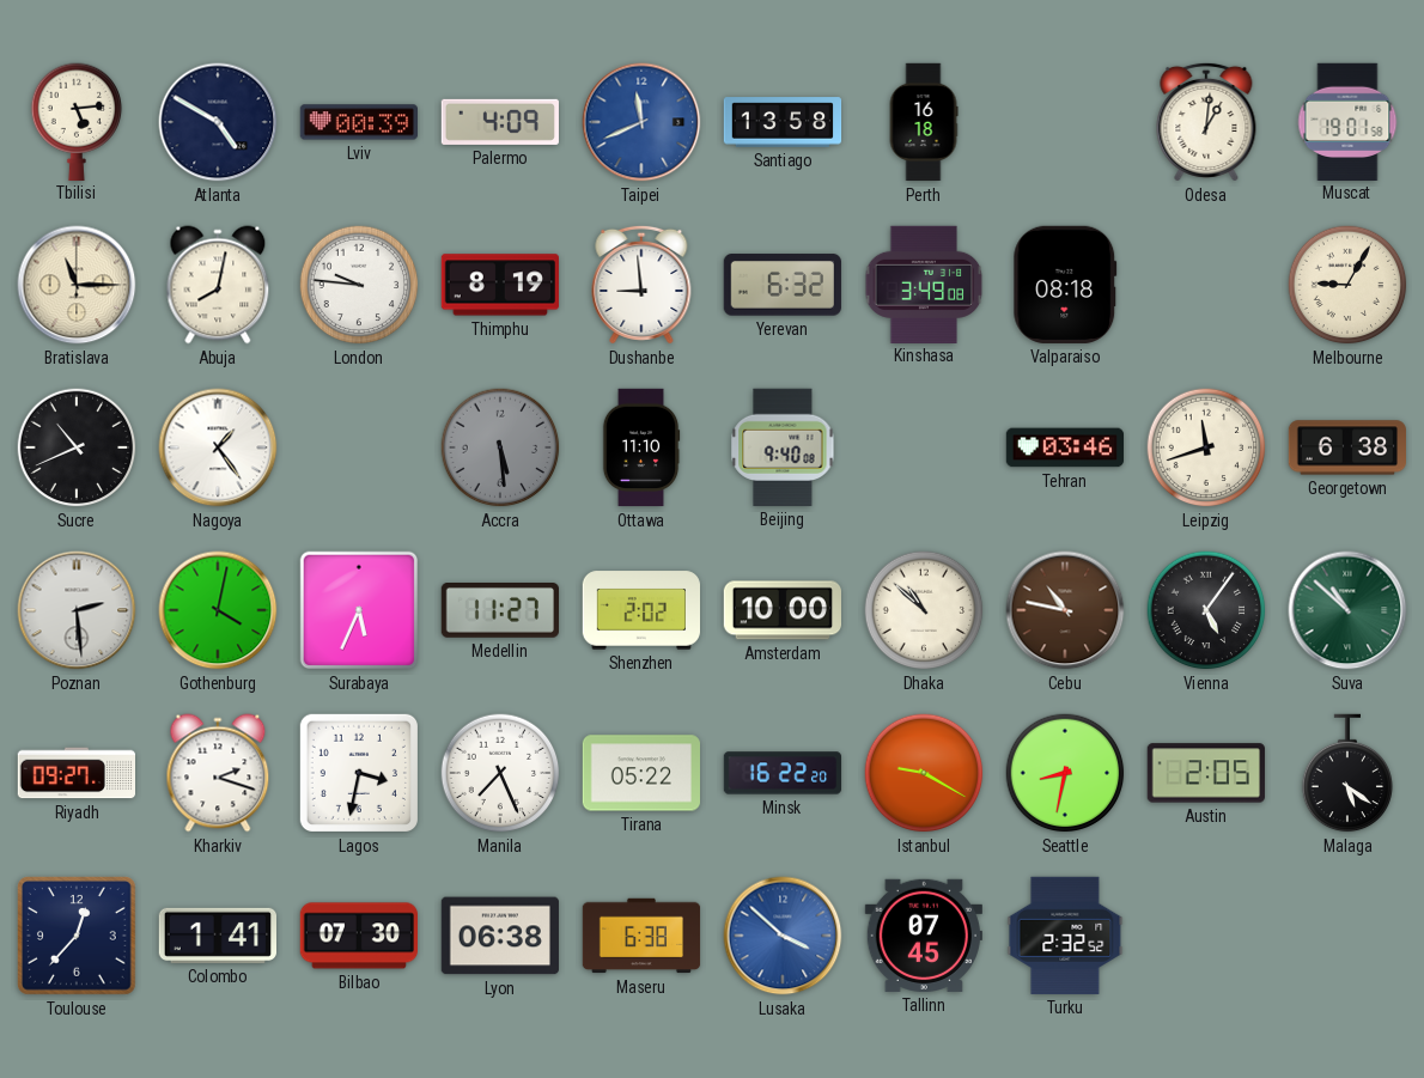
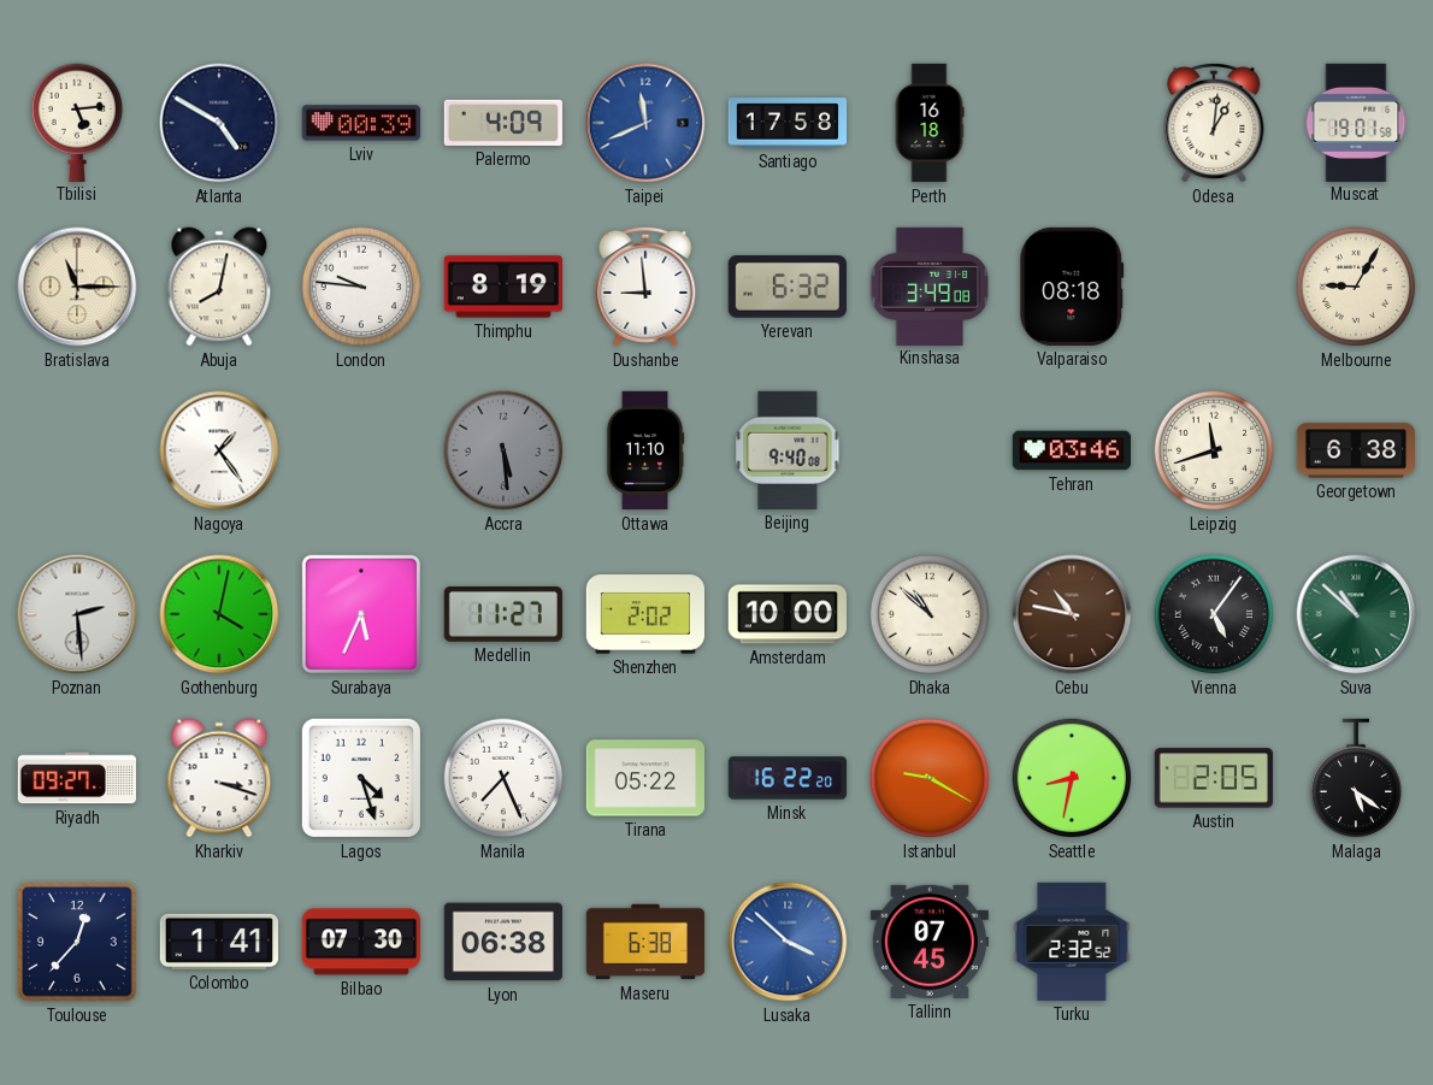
Santiago: 13:58 -> 17:58
Sucre: 10:41 -> none
Kharkiv: 2:18 -> 3:18
Lagos: 3:32 -> 4:27
